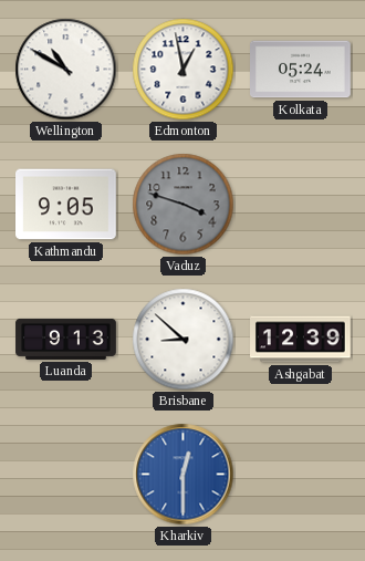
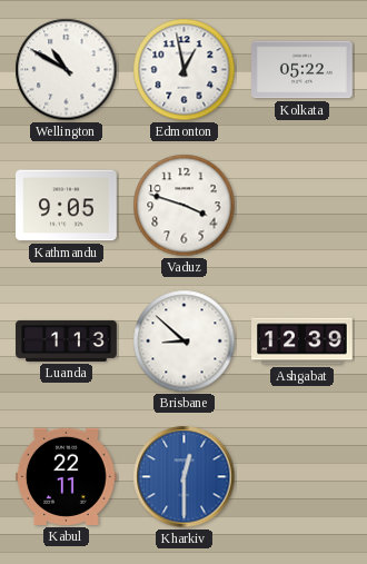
Kolkata: 05:24 -> 05:22
Vaduz dial: grey -> white
Luanda: 9:13 -> 1:13
Kabul: none -> 22:11
